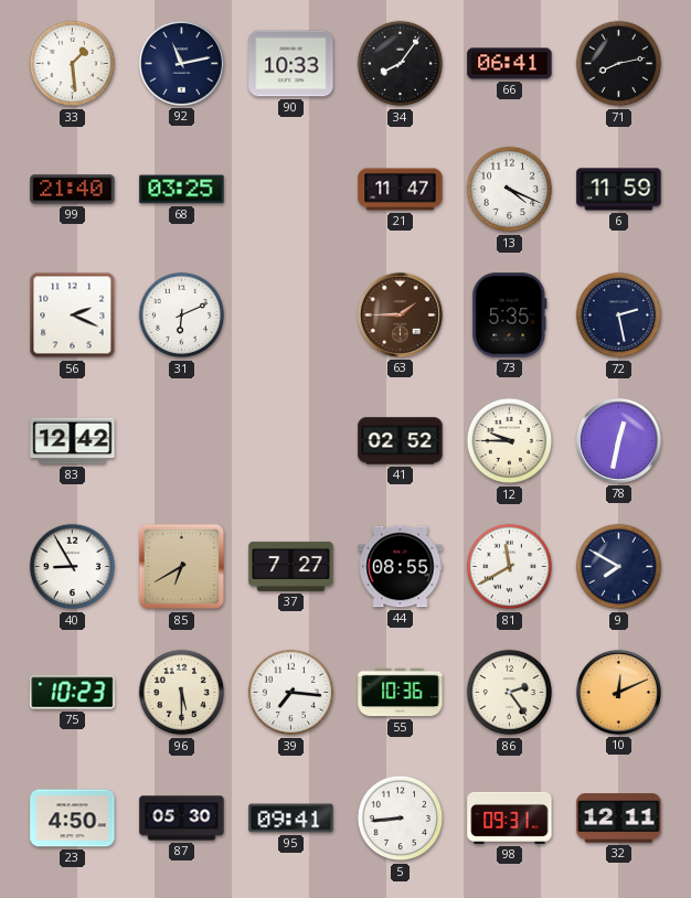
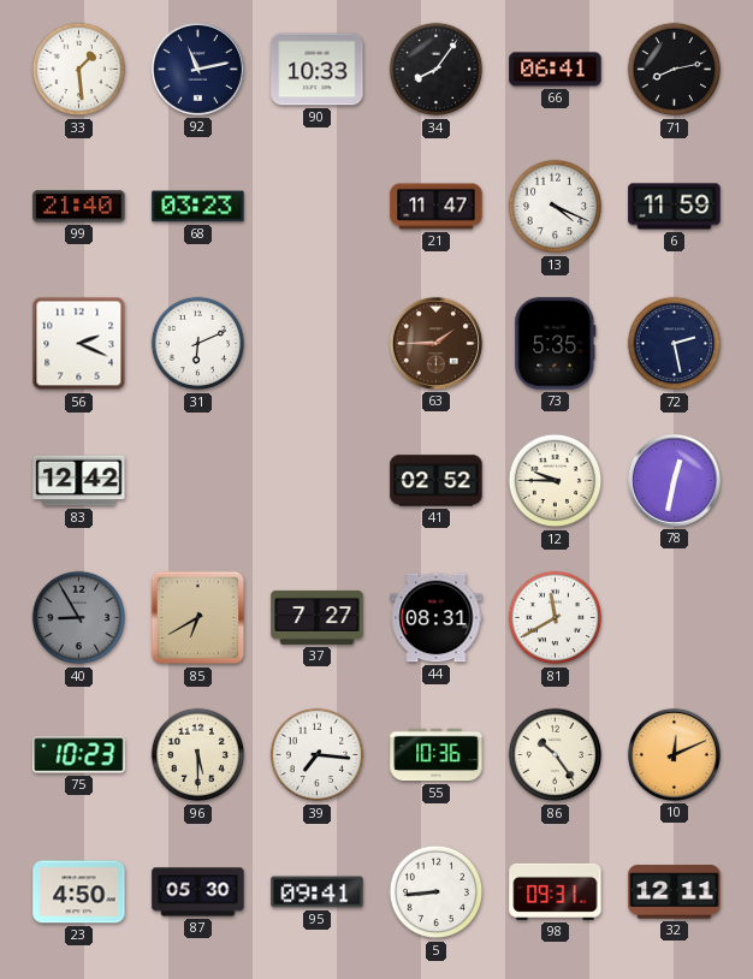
68: 03:25 -> 03:23
40 dial: white -> grey
44: 08:55 -> 08:31
9: 7:50 -> none
86: 2:24 -> 10:24
